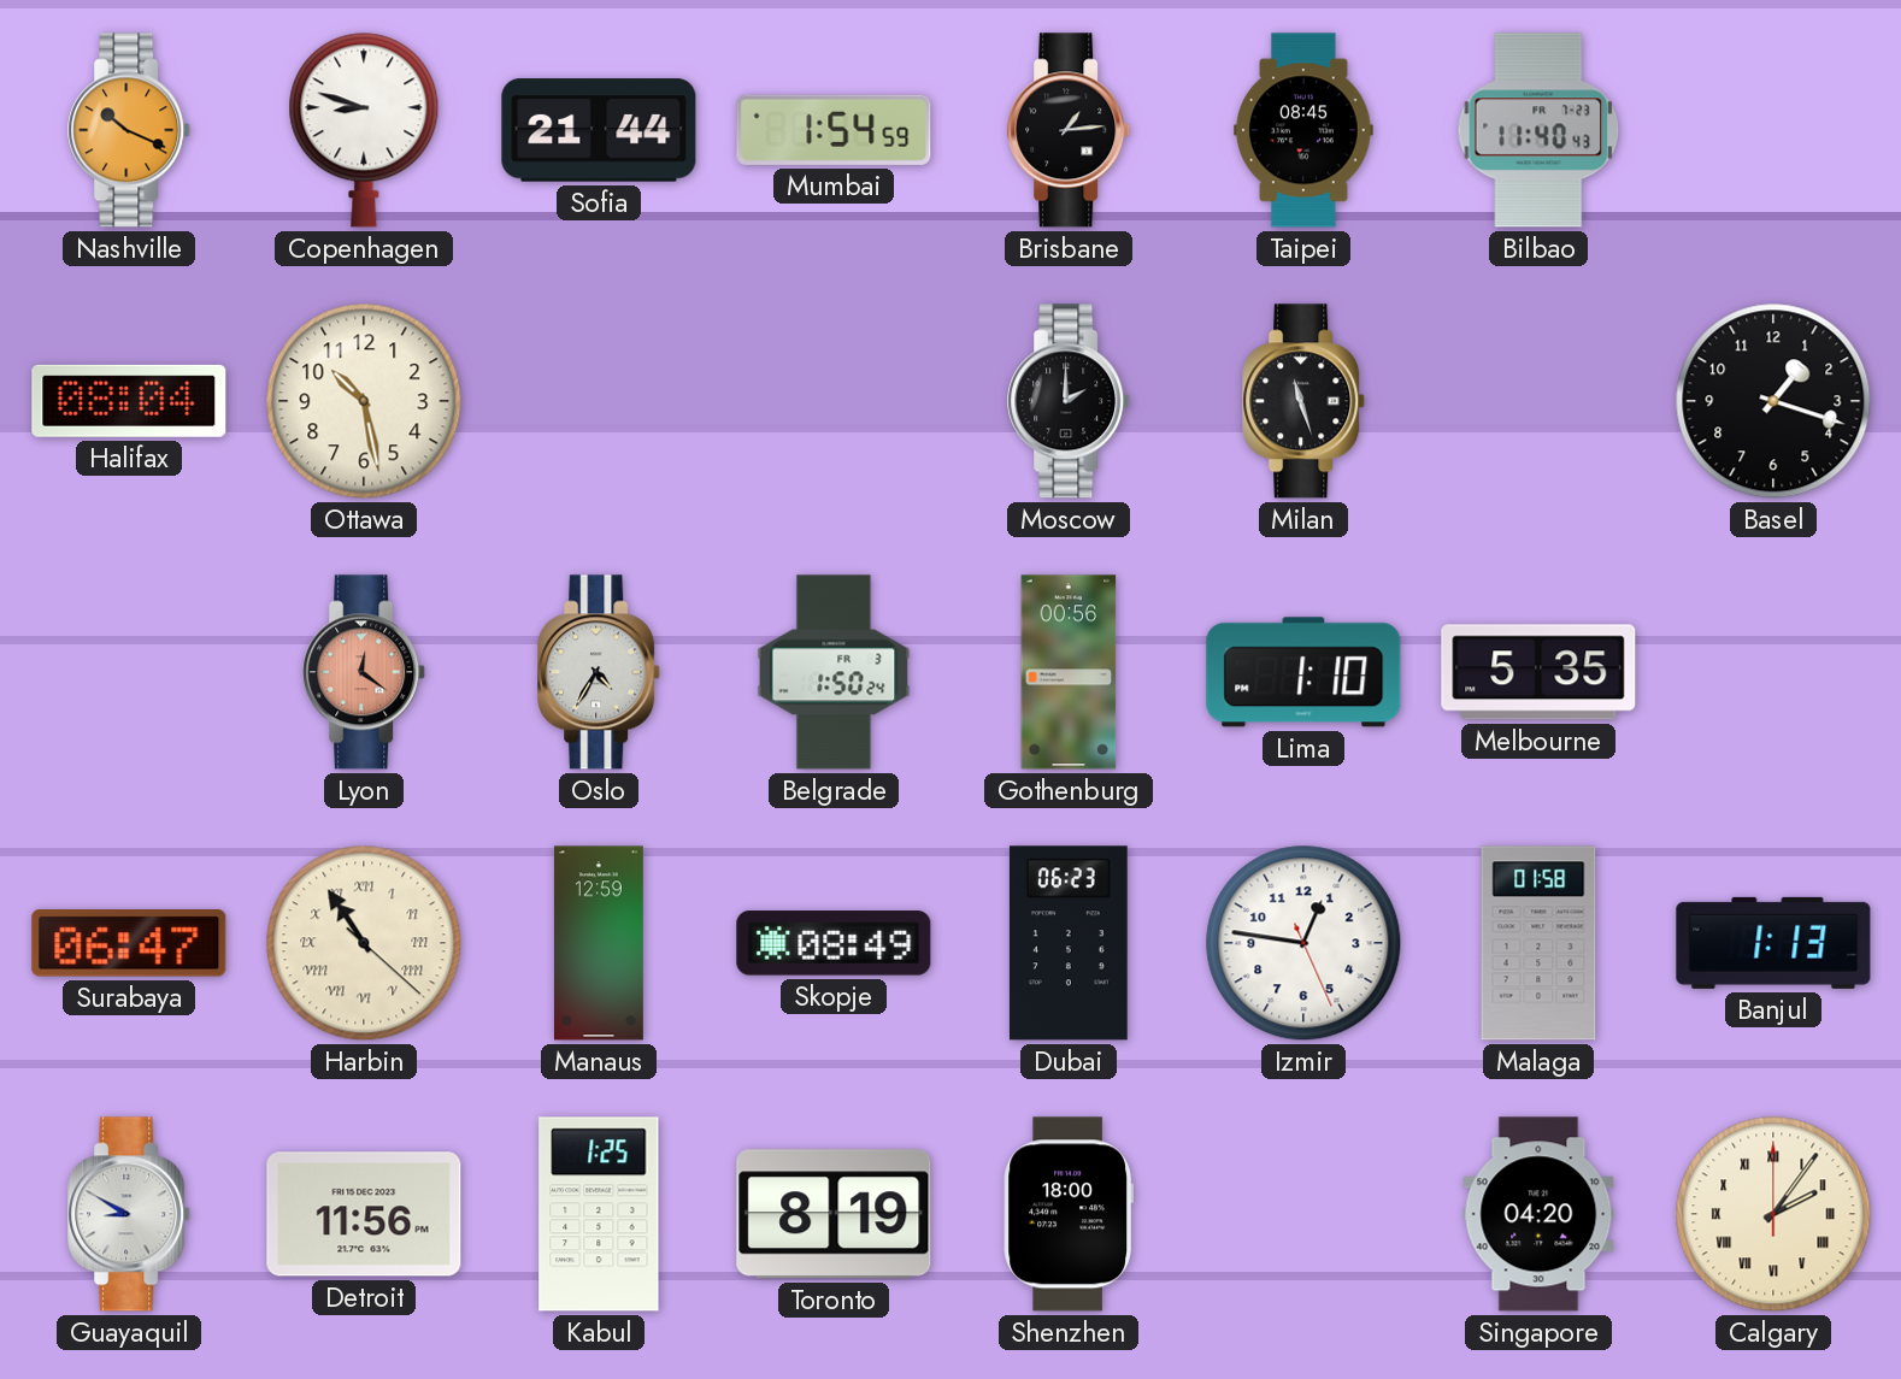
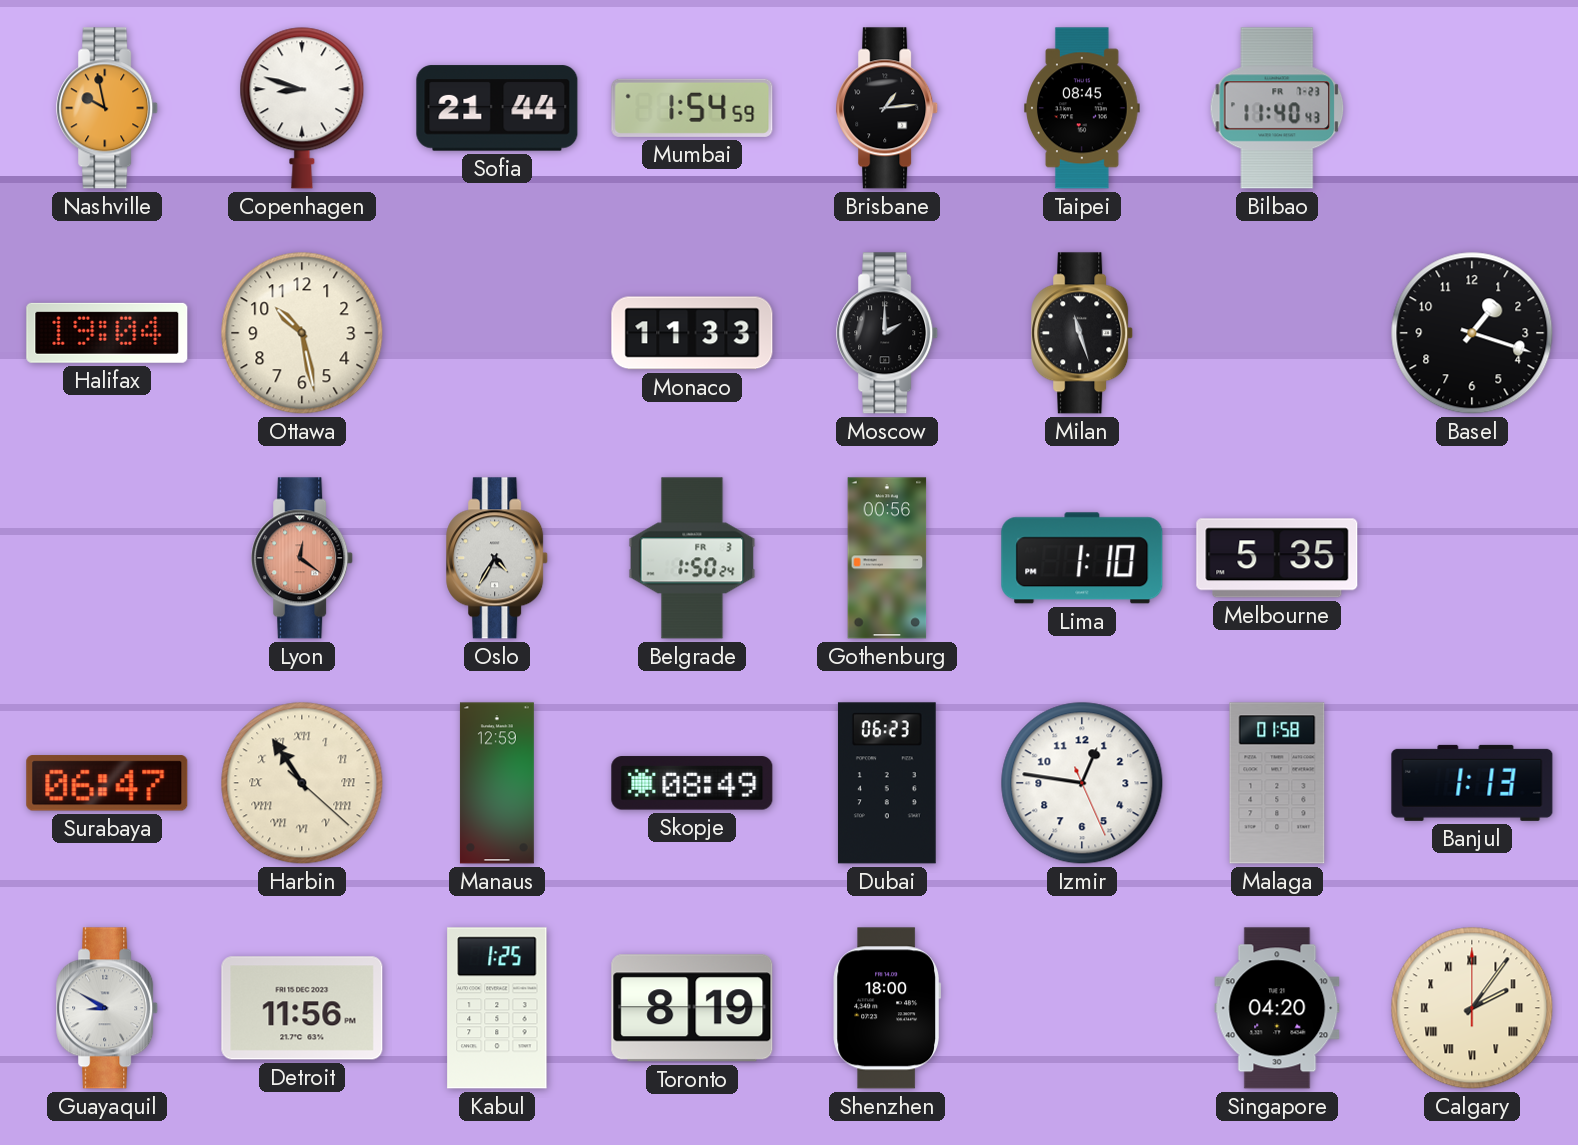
Nashville: 10:19 -> 9:58
Halifax: 08:04 -> 19:04
Monaco: none -> 11:33
